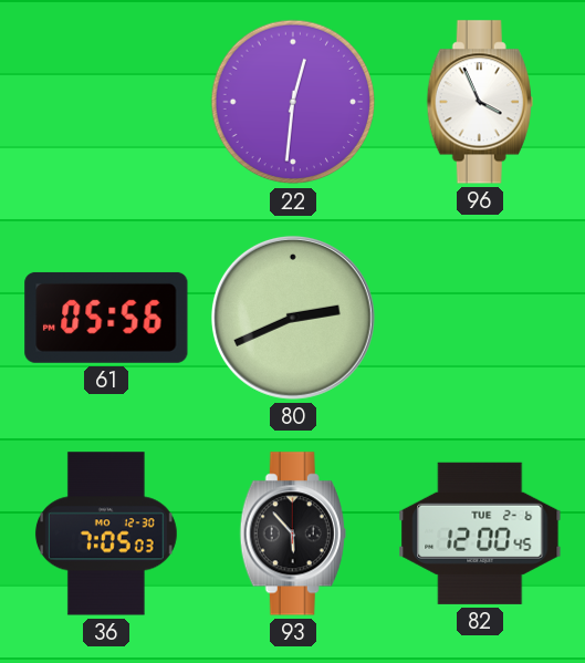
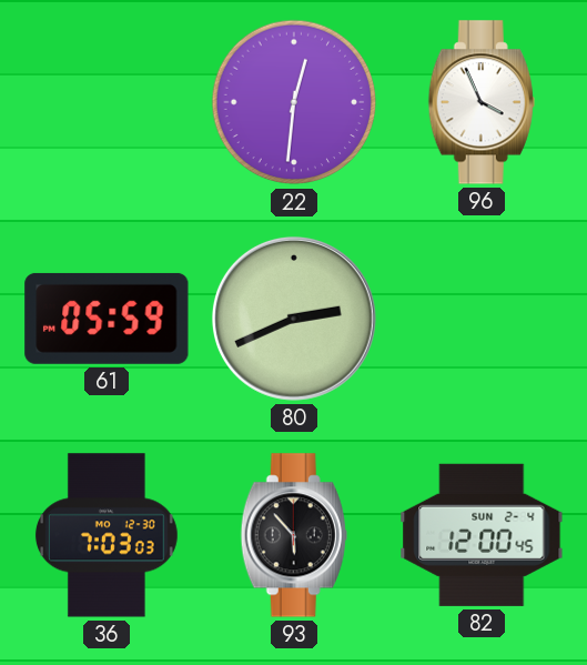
61: 05:56 -> 05:59
36: 7:05 -> 7:03
82 date: TUE 2-6 -> SUN 2-4
